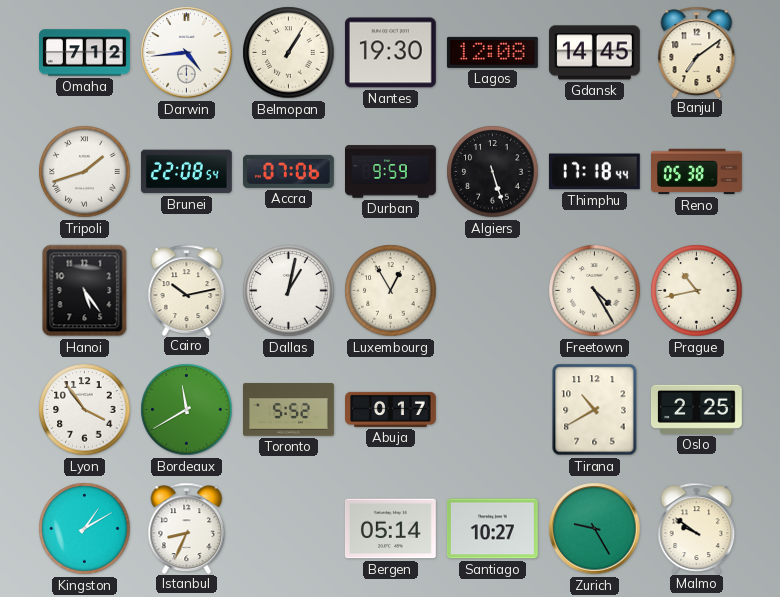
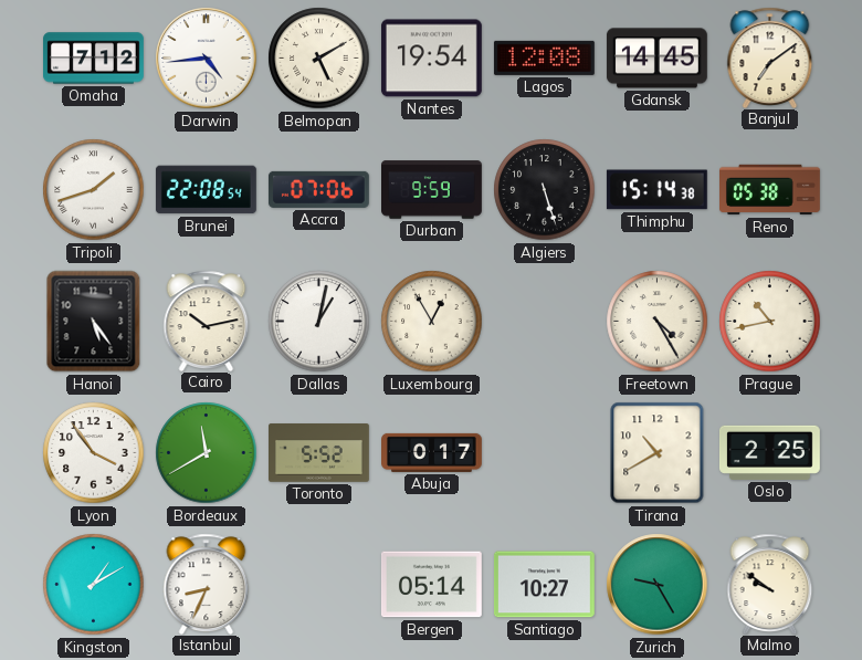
Belmopan: 1:05 -> 5:10
Nantes: 19:30 -> 19:54
Thimphu: 17:18 -> 15:14
